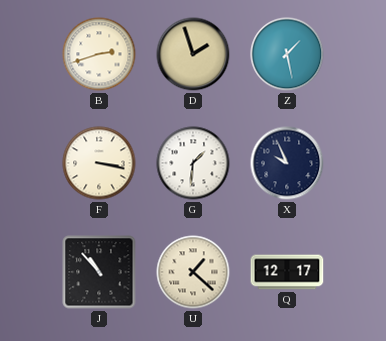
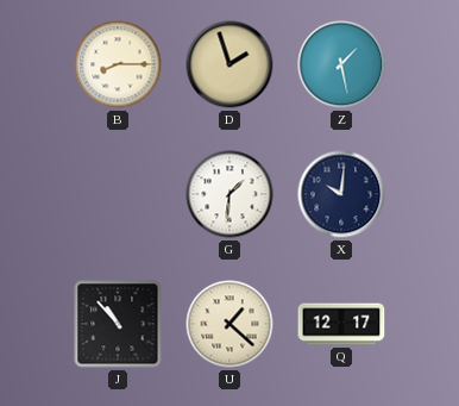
B: 2:42 -> 8:15
F: 3:17 -> none
X: 9:56 -> 10:01
